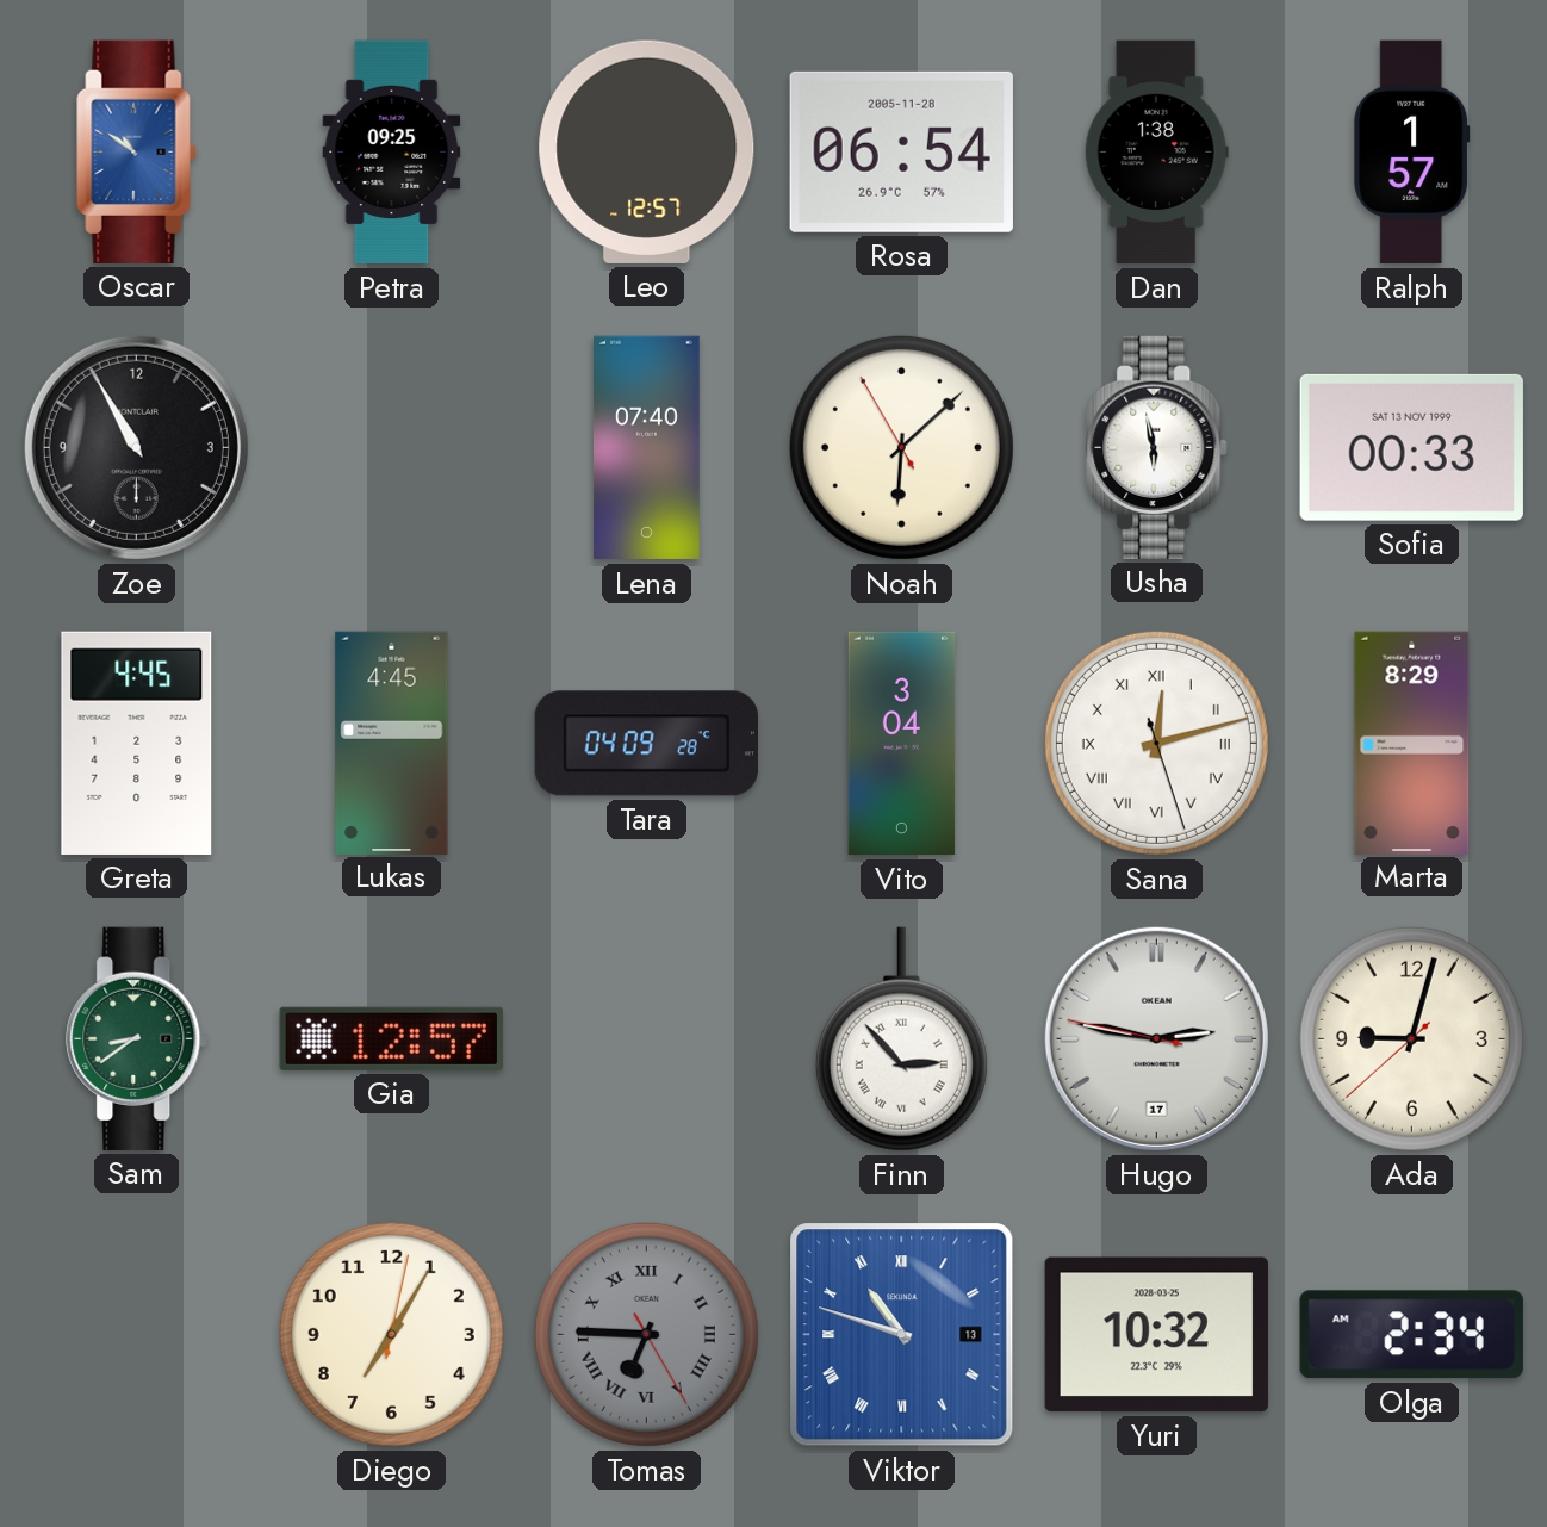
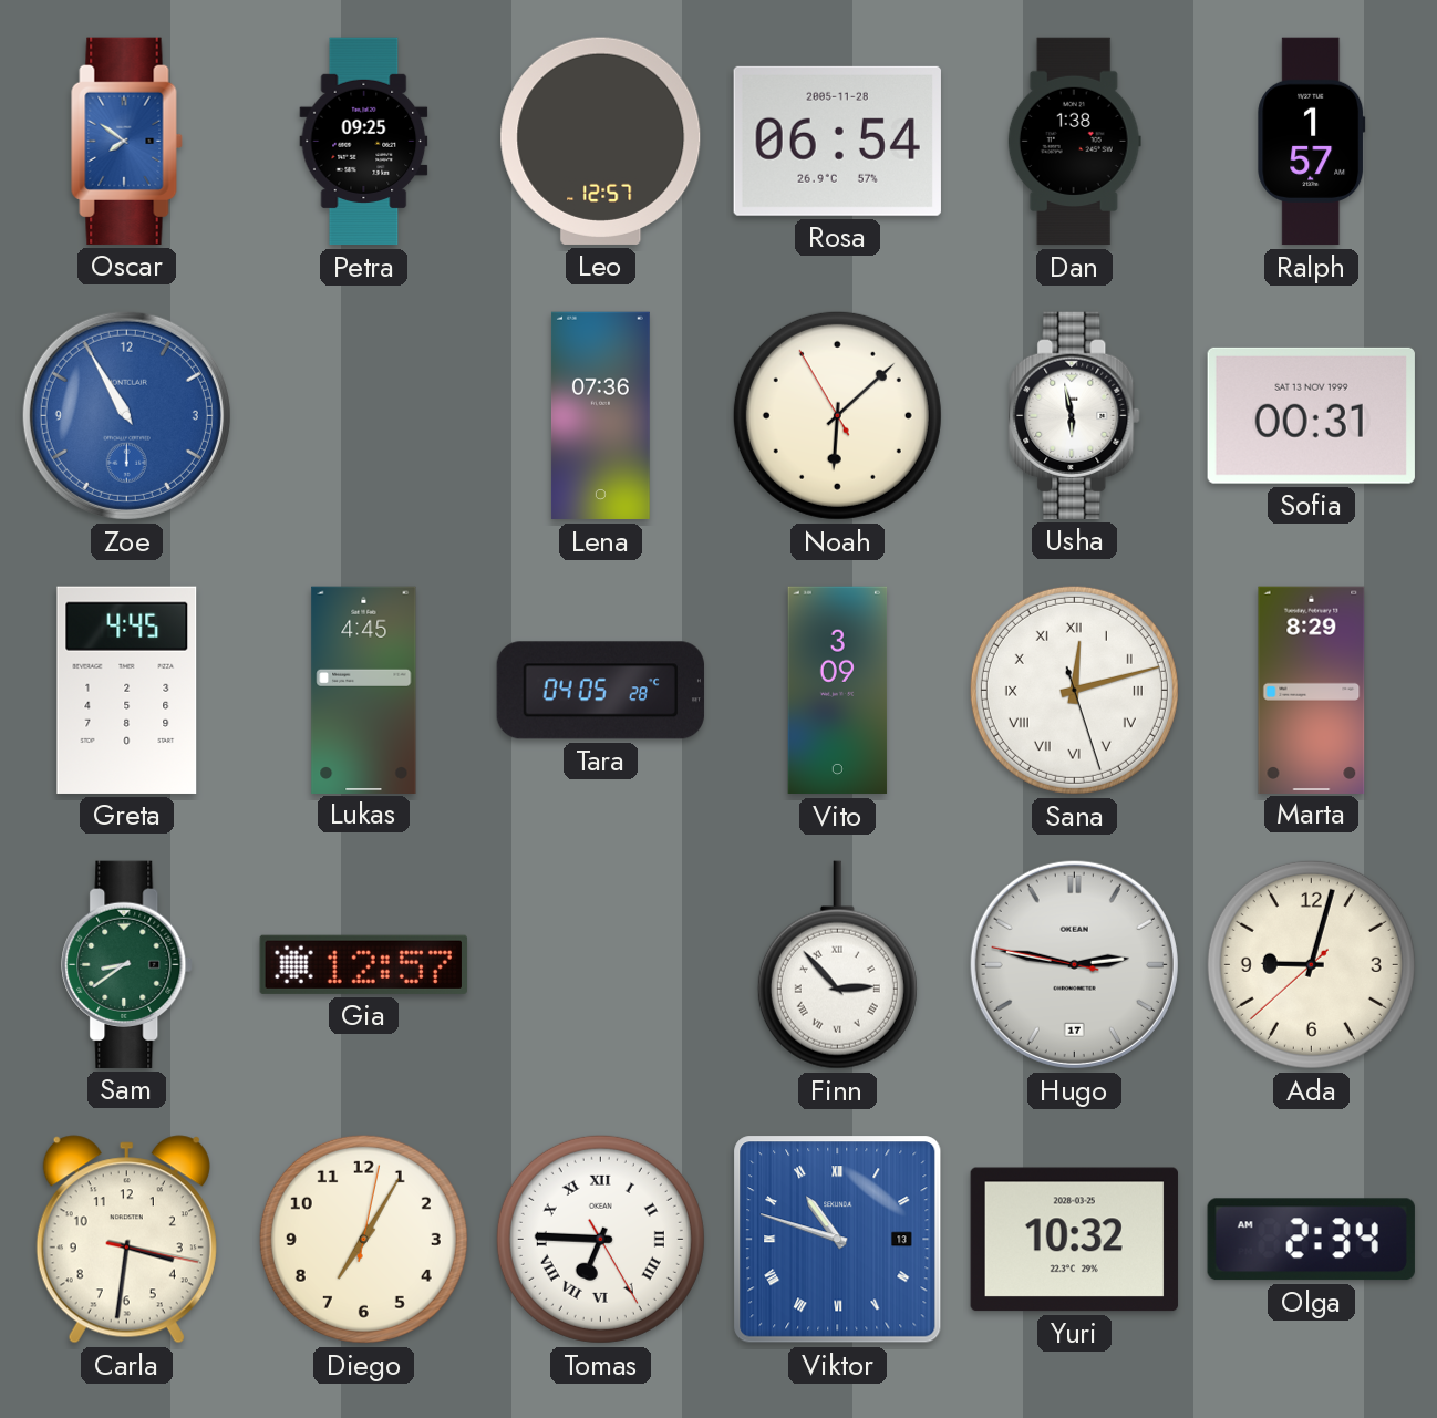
Oscar: 10:51 -> 7:51
Zoe dial: black -> blue
Lena: 07:40 -> 07:36
Sofia: 00:33 -> 00:31
Tara: 04:09 -> 04:05
Vito: 3:04 -> 3:09
Carla: none -> 3:31
Tomas dial: grey -> white
